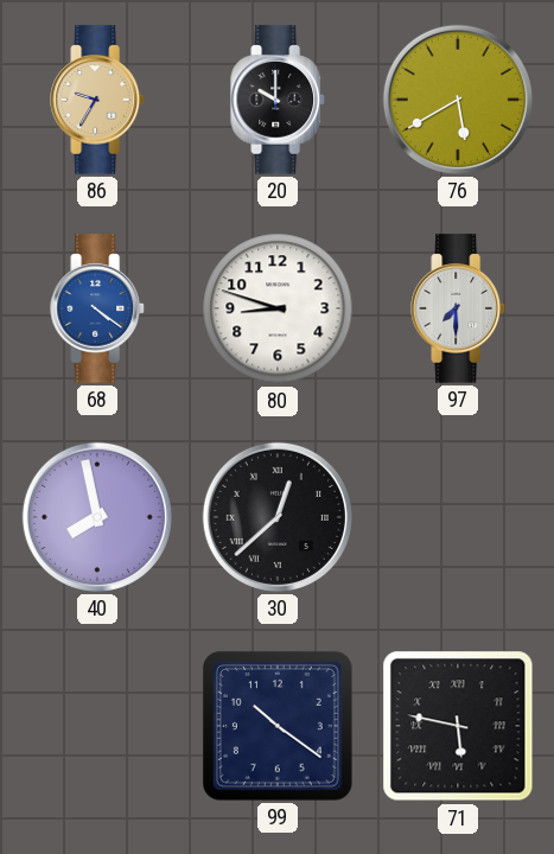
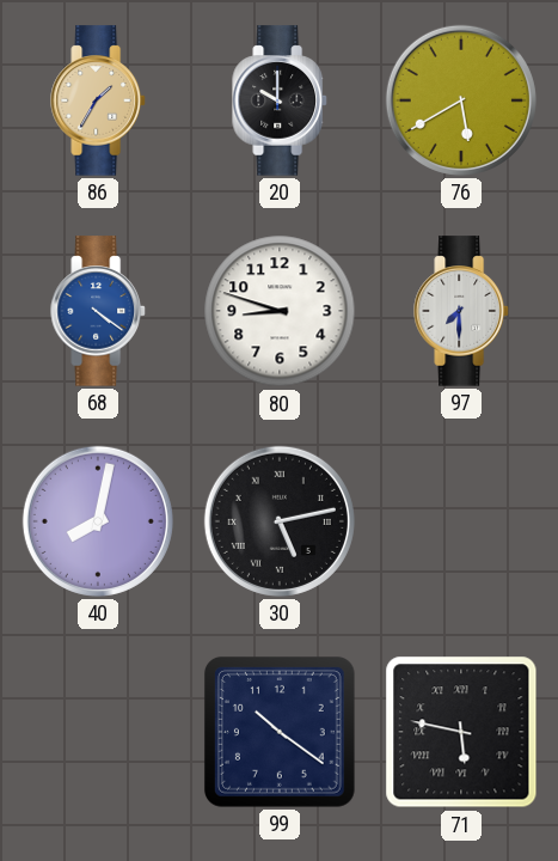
86: 9:35 -> 1:35
40: 7:58 -> 8:02
30: 12:38 -> 5:13
